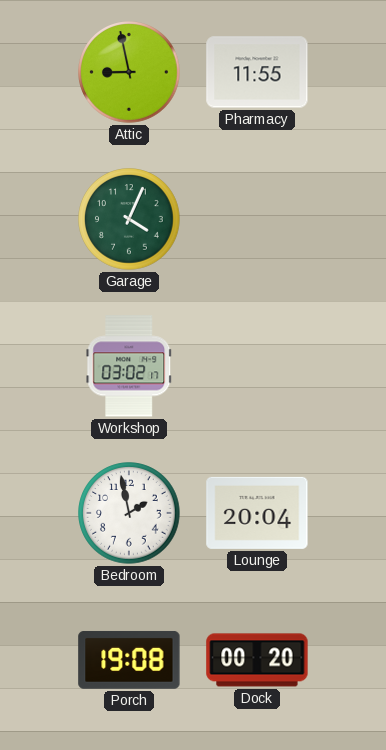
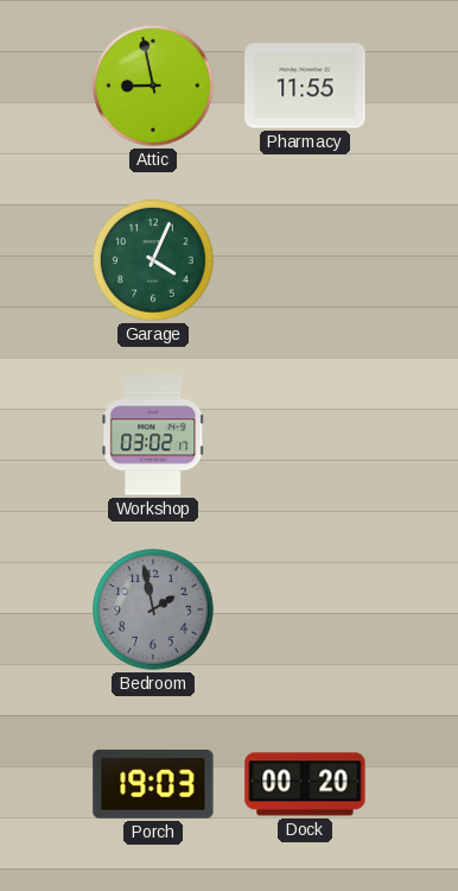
Bedroom dial: white -> grey
Lounge: 20:04 -> none
Porch: 19:08 -> 19:03
